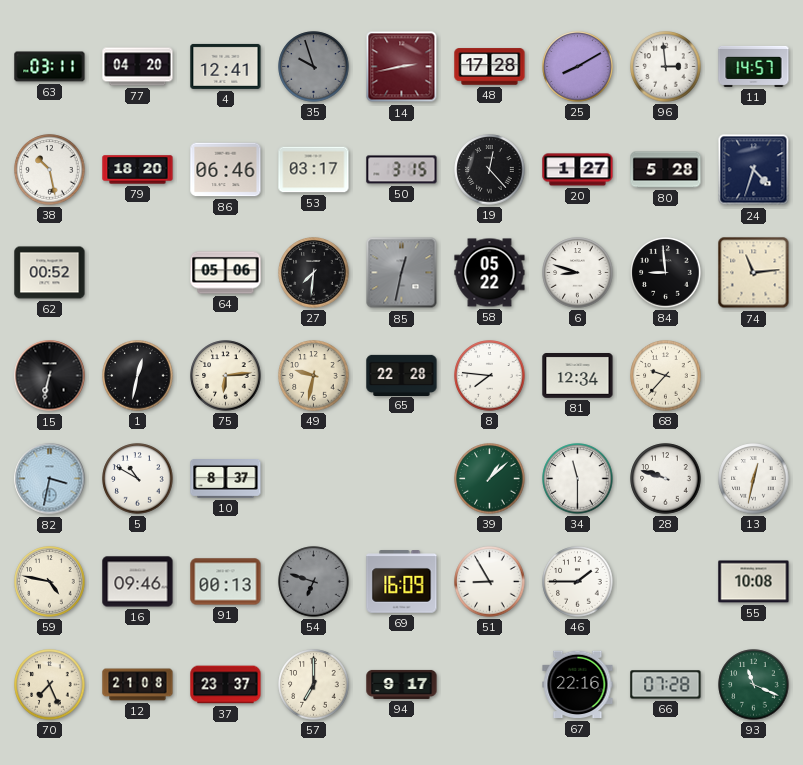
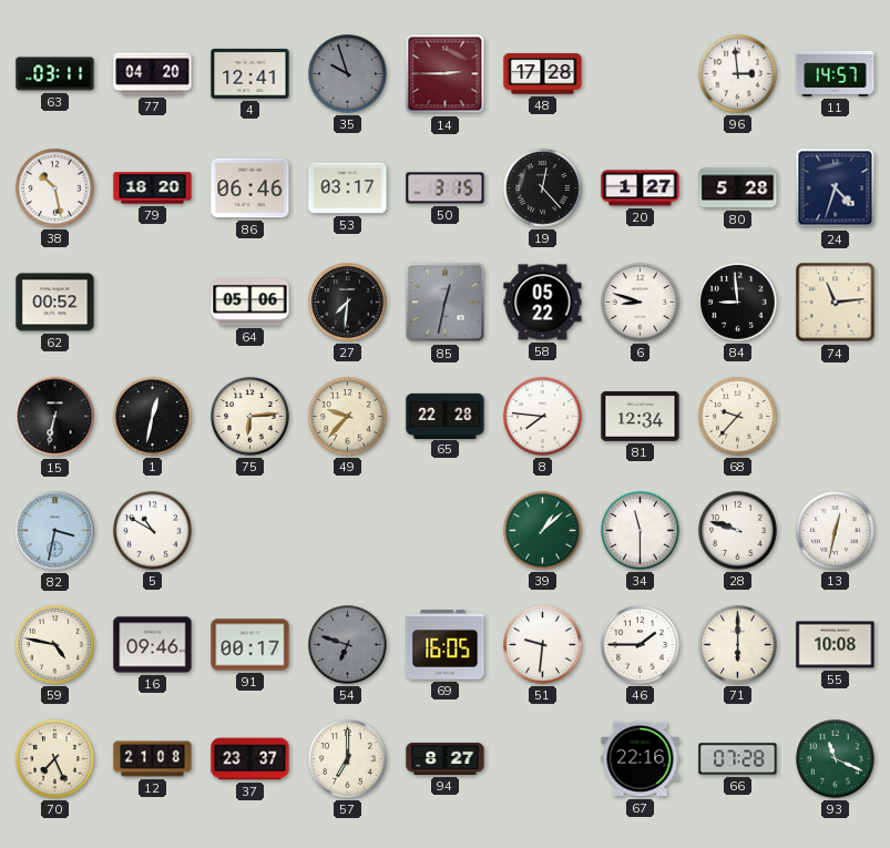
14: 2:43 -> 2:45
25: 8:10 -> none
49: 9:32 -> 9:37
10: 8:37 -> none
91: 00:13 -> 00:17
69: 16:09 -> 16:05
51: 8:55 -> 9:31
71: none -> 6:00
94: 9:17 -> 8:27
